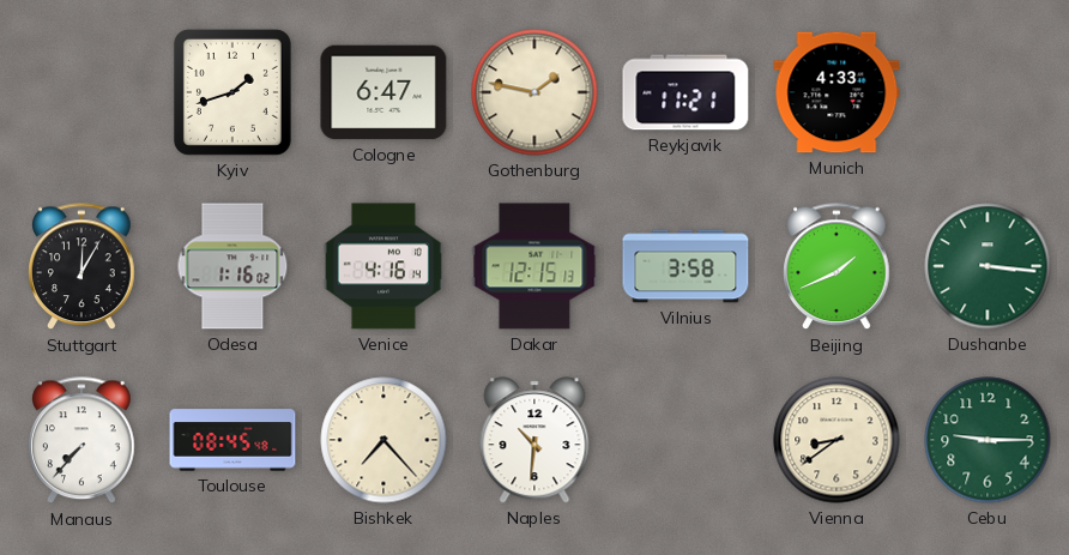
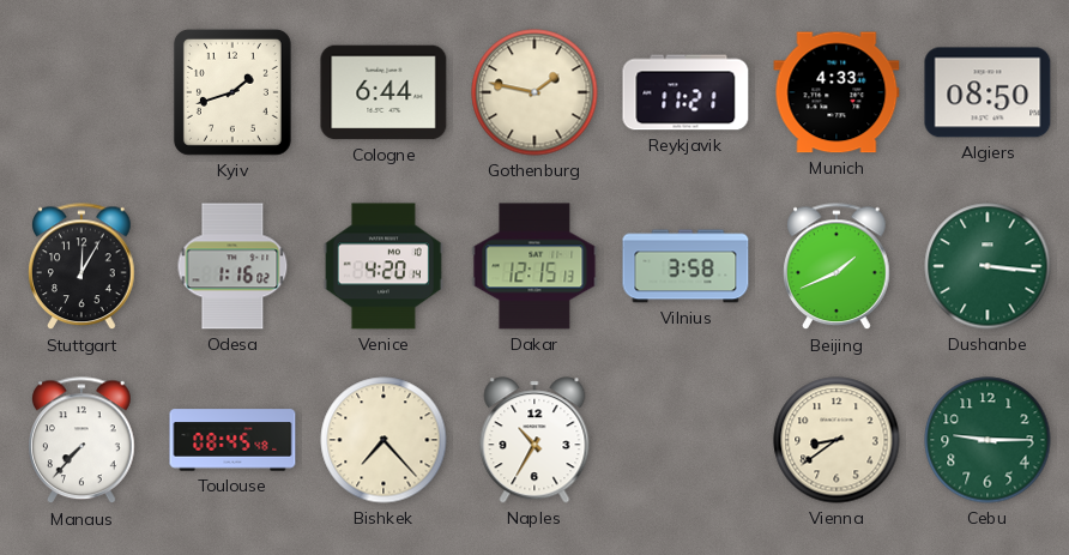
Cologne: 6:47 -> 6:44
Algiers: none -> 08:50
Venice: 4:16 -> 4:20
Naples: 10:31 -> 10:35
